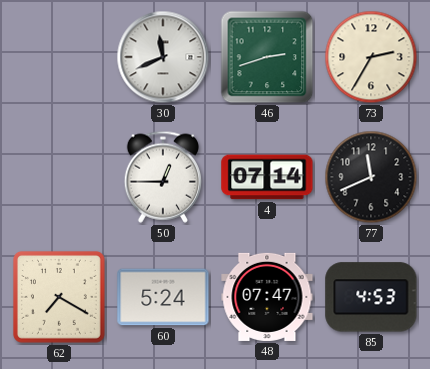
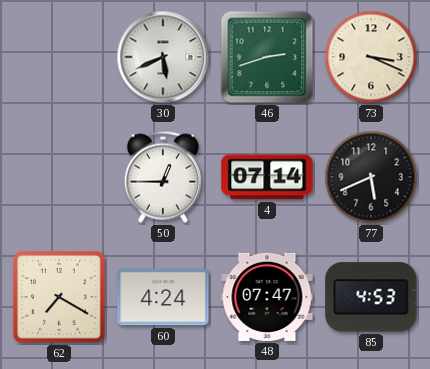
30: 11:41 -> 5:41
73: 2:35 -> 3:19
77: 11:41 -> 5:41
60: 5:24 -> 4:24
